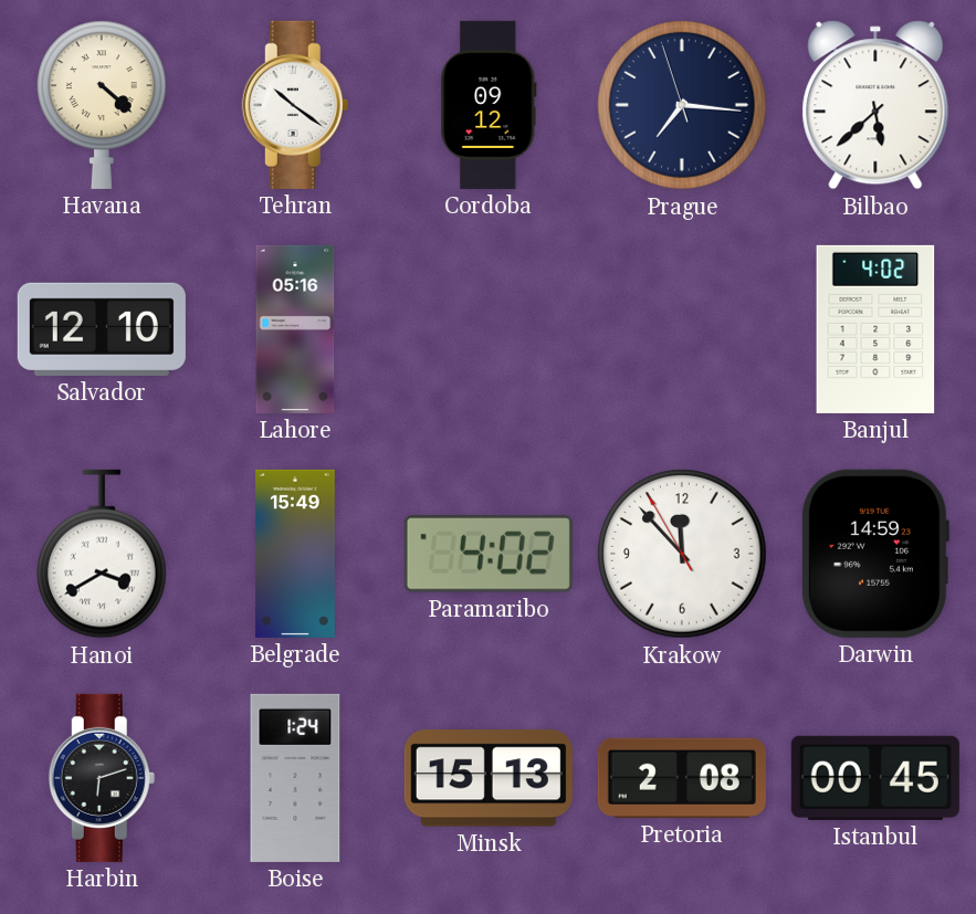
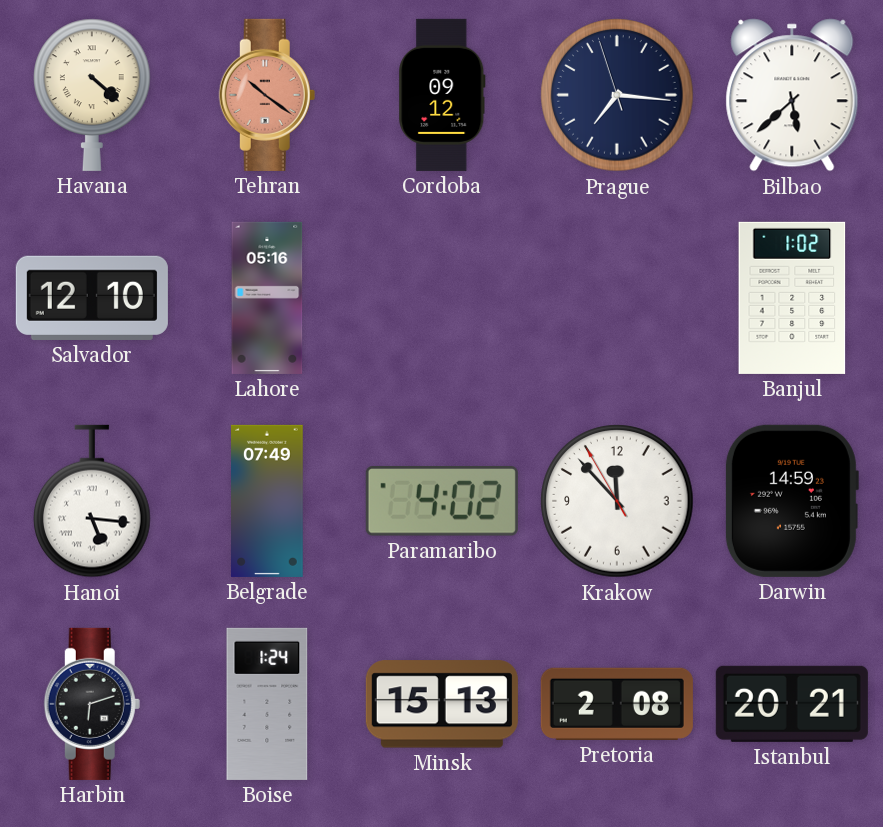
Tehran dial: white -> salmon
Banjul: 4:02 -> 1:02
Hanoi: 3:40 -> 5:16
Belgrade: 15:49 -> 07:49
Istanbul: 00:45 -> 20:21
